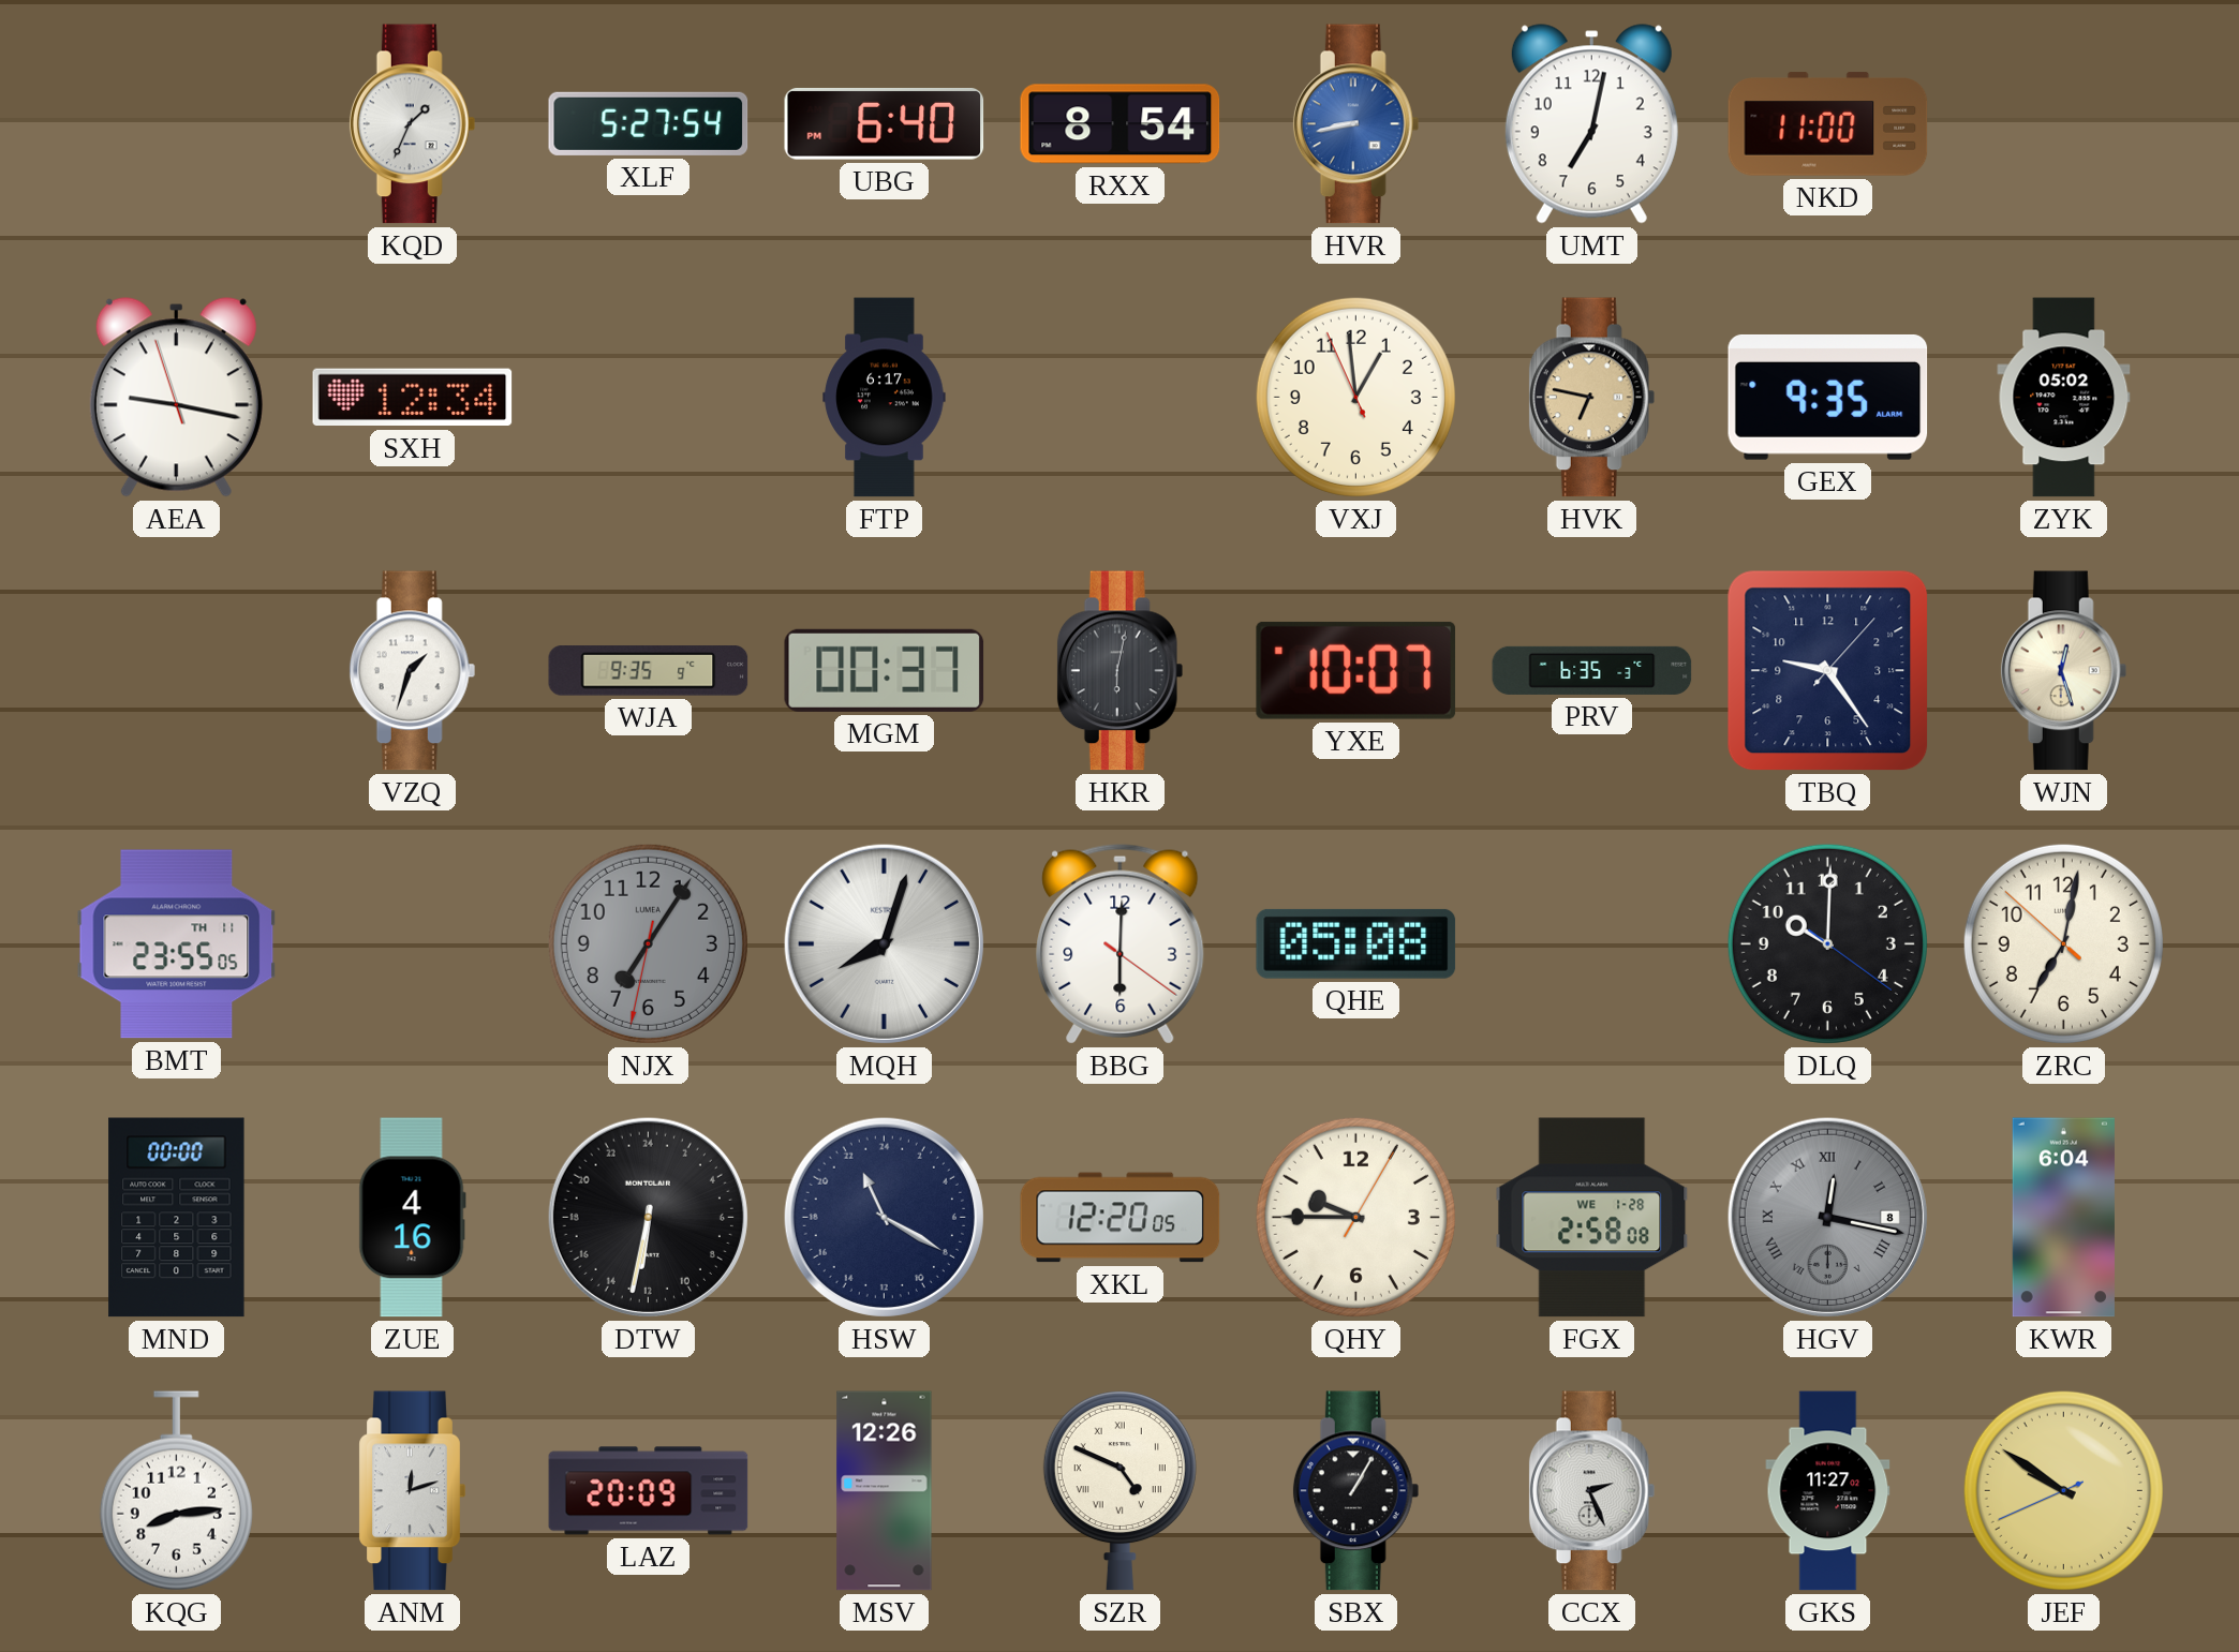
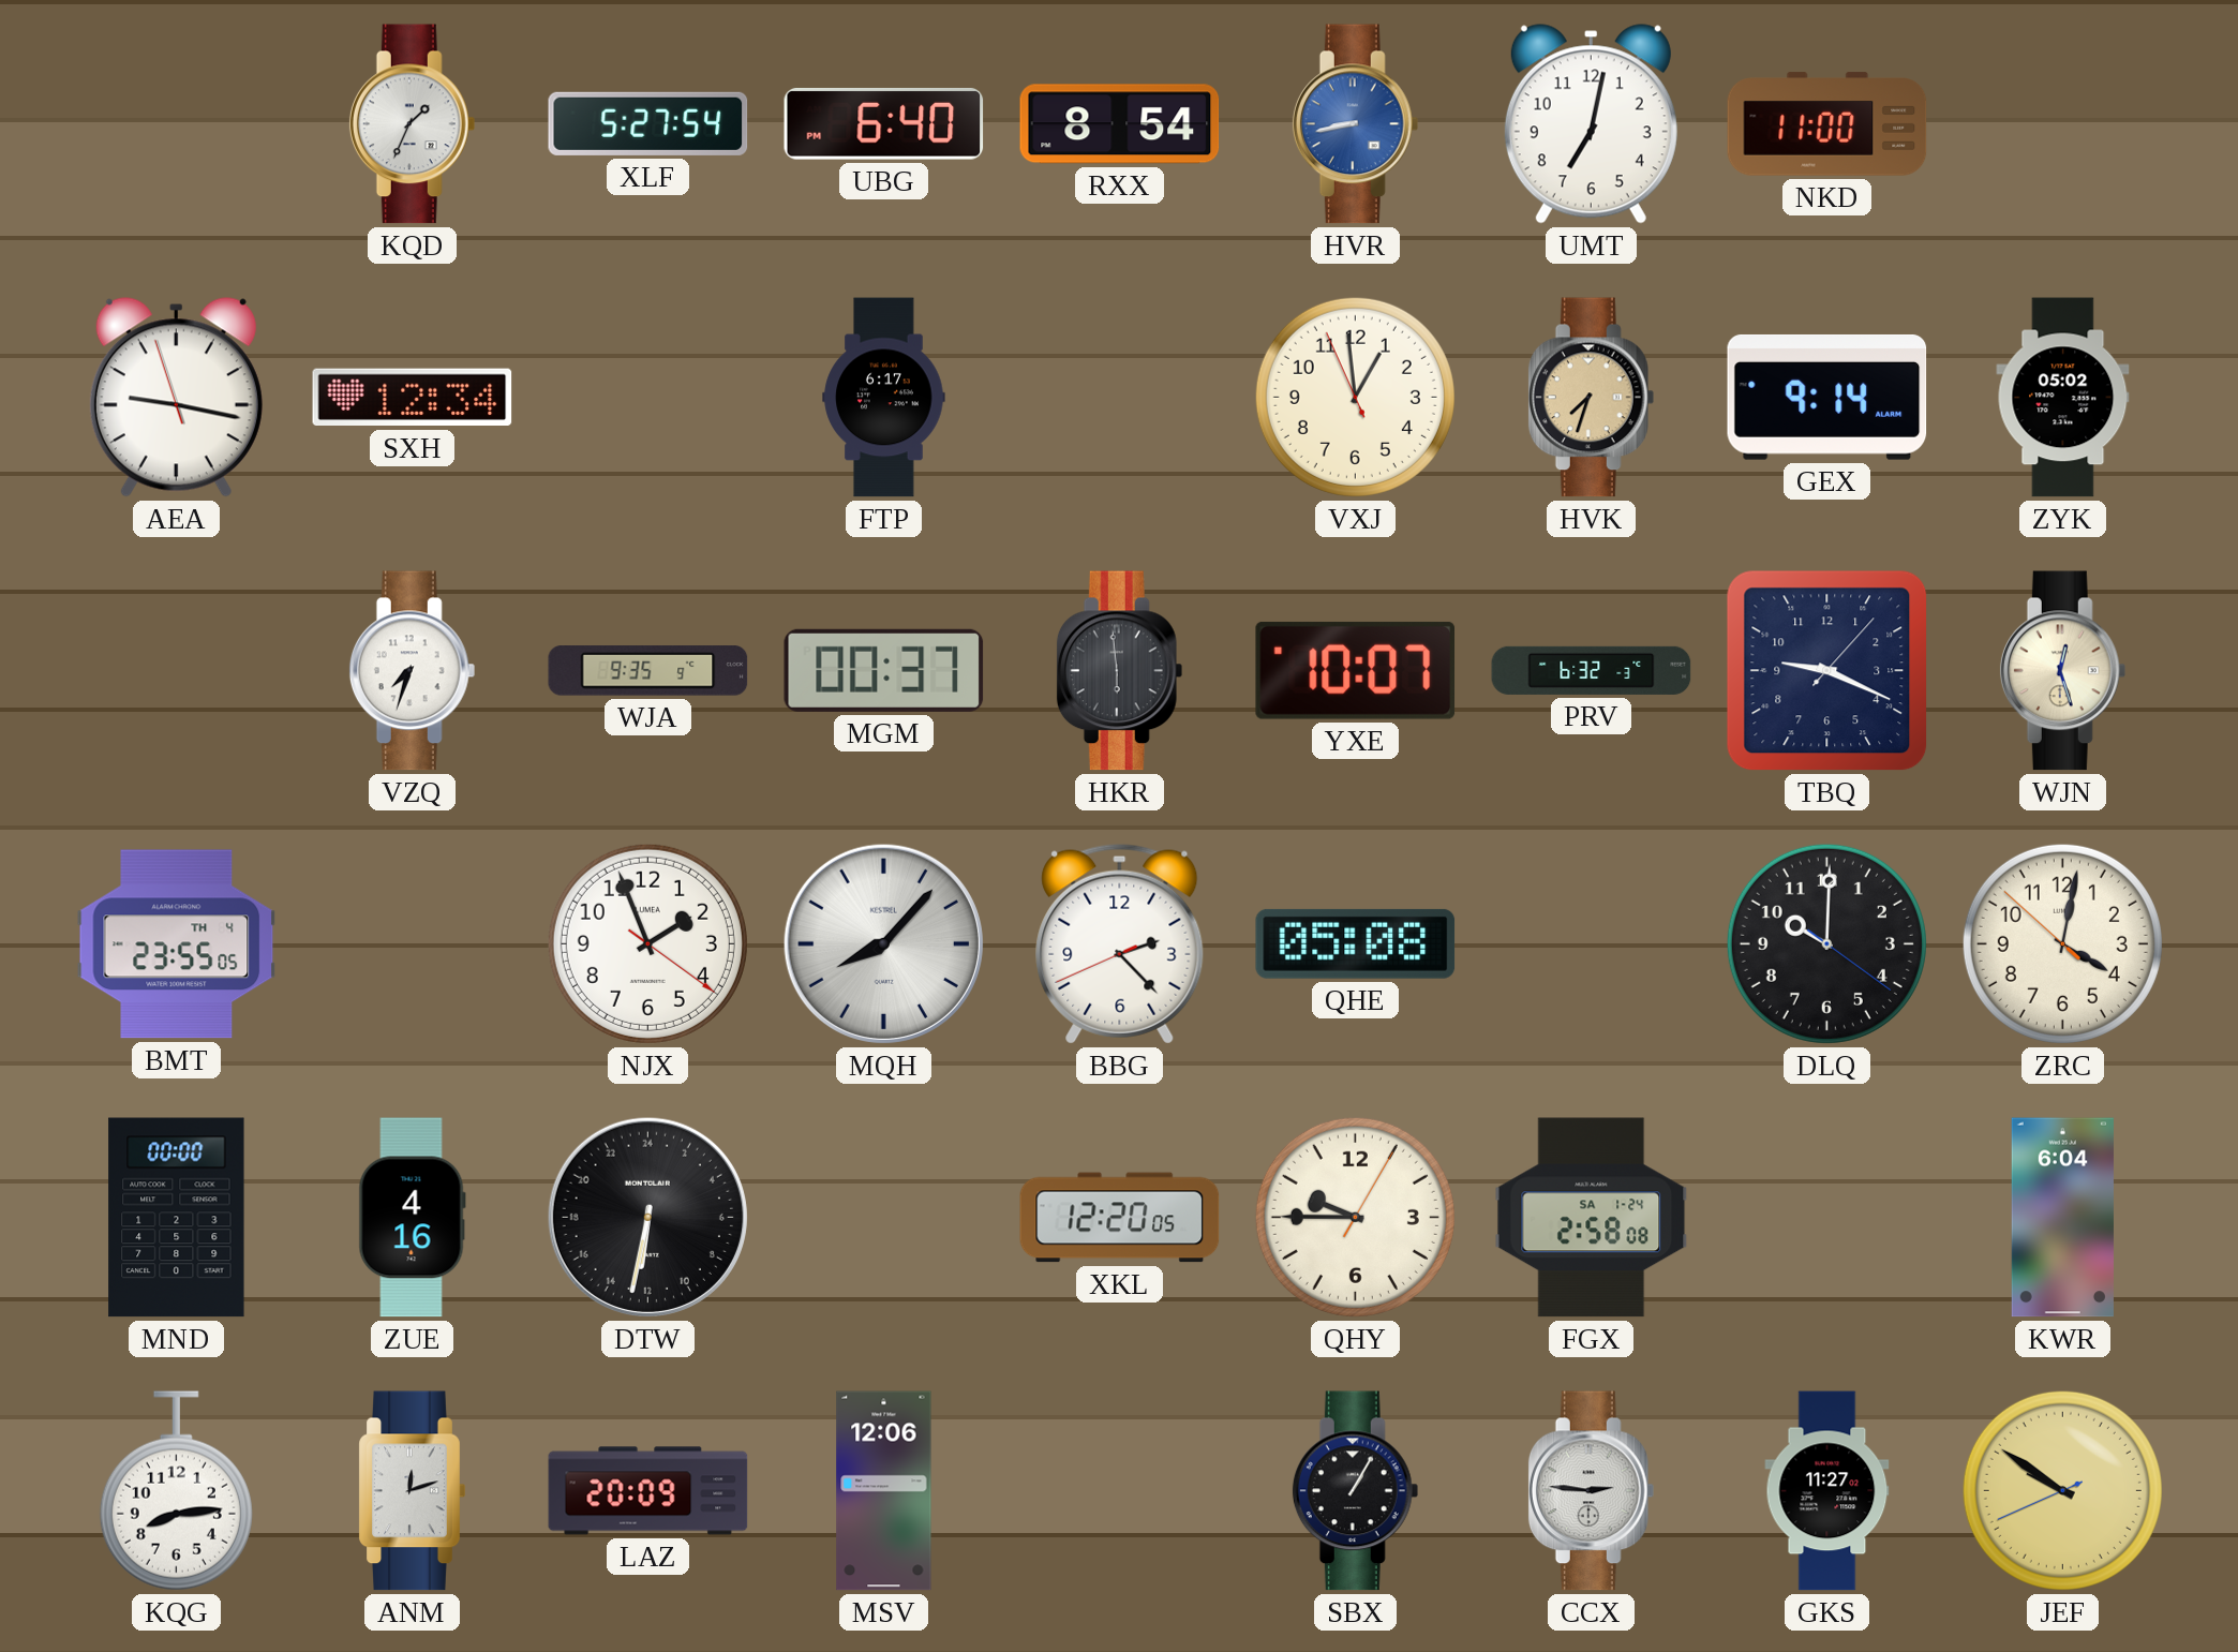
HVK: 6:47 -> 7:33
GEX: 9:35 -> 9:14
VZQ: 1:33 -> 7:33
HKR: 6:02 -> 5:59
PRV: 6:35 -> 6:32
TBQ: 9:24 -> 9:19
BMT date: TH 11 -> TH 4
NJX: 7:05 -> 1:56
NJX dial: grey -> white
MQH: 8:03 -> 8:07
BBG: 6:00 -> 2:22
ZRC: 7:01 -> 4:01
HSW: 22:20 -> none
FGX date: WE 1-28 -> SA 1-24
HGV: 12:17 -> none
MSV: 12:26 -> 12:06
SZR: 4:49 -> none
CCX: 2:26 -> 2:46
